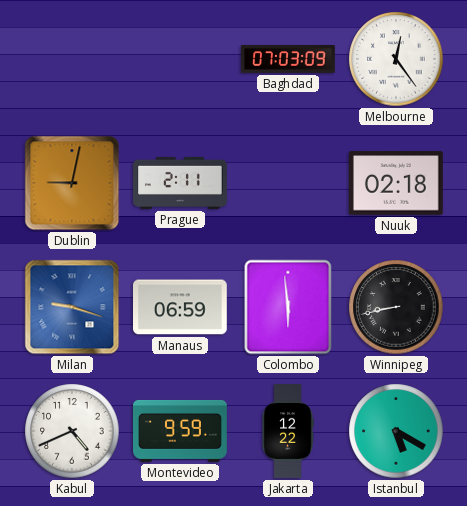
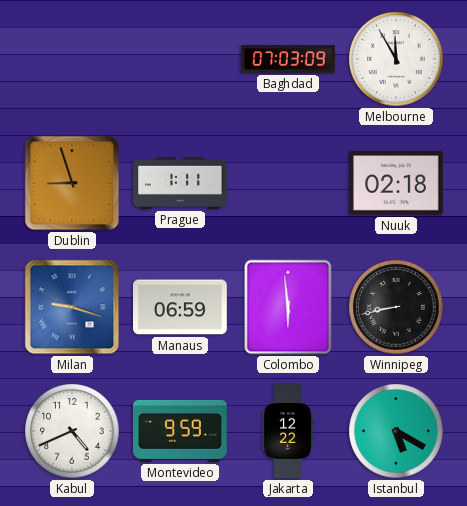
Melbourne: 12:24 -> 11:55
Dublin: 9:02 -> 8:57
Prague: 2:11 -> 1:11
